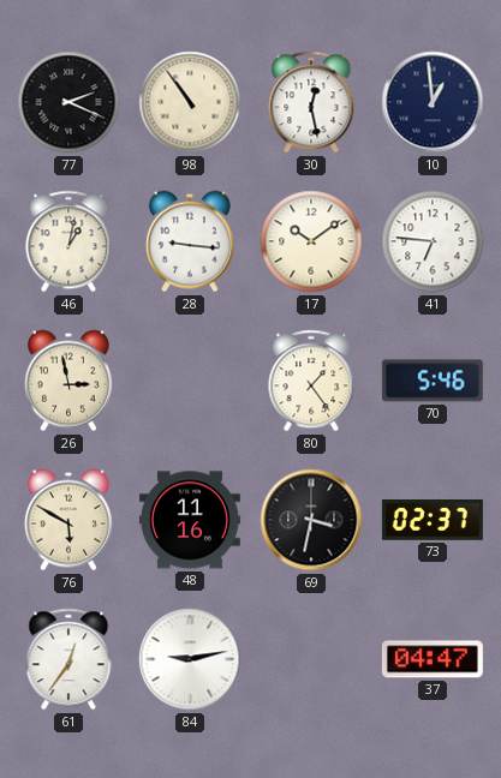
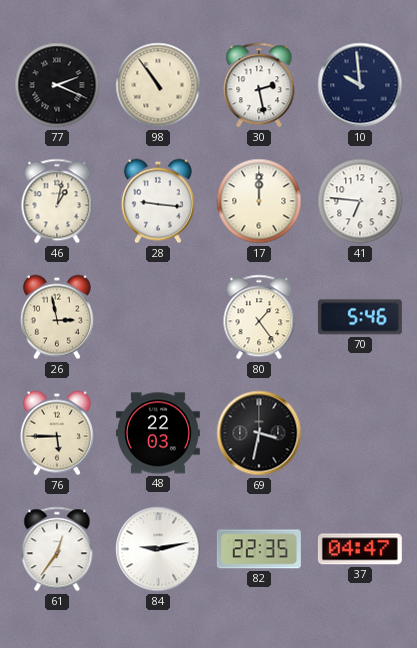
30: 12:28 -> 2:28
10: 12:59 -> 9:59
17: 10:09 -> 12:00
76: 5:50 -> 5:45
48: 11:16 -> 22:03
73: 02:37 -> none
82: none -> 22:35
